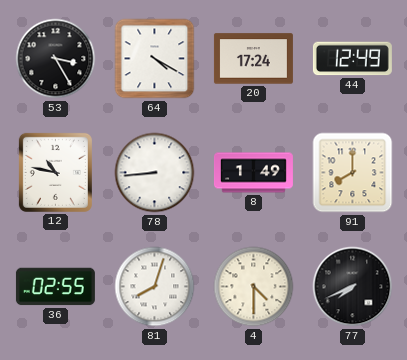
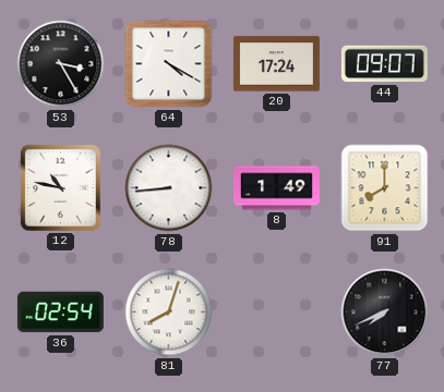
44: 12:49 -> 09:07
36: 02:55 -> 02:54
4: 4:30 -> none
